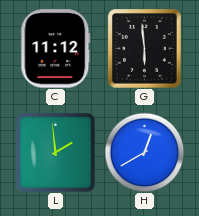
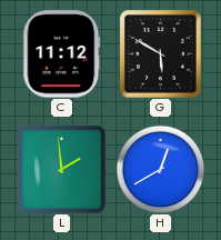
G: 5:59 -> 5:50
